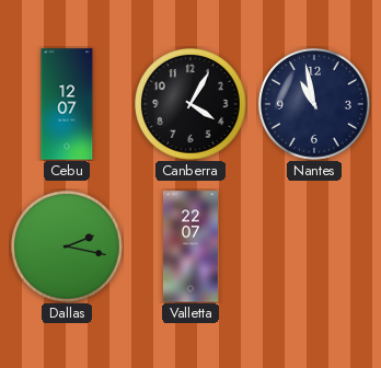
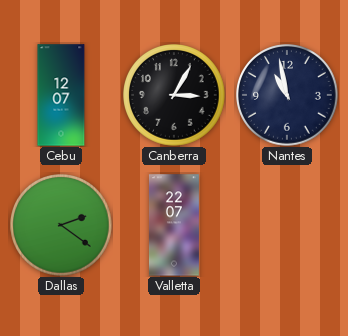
Canberra: 4:05 -> 3:05
Dallas: 2:17 -> 2:21
